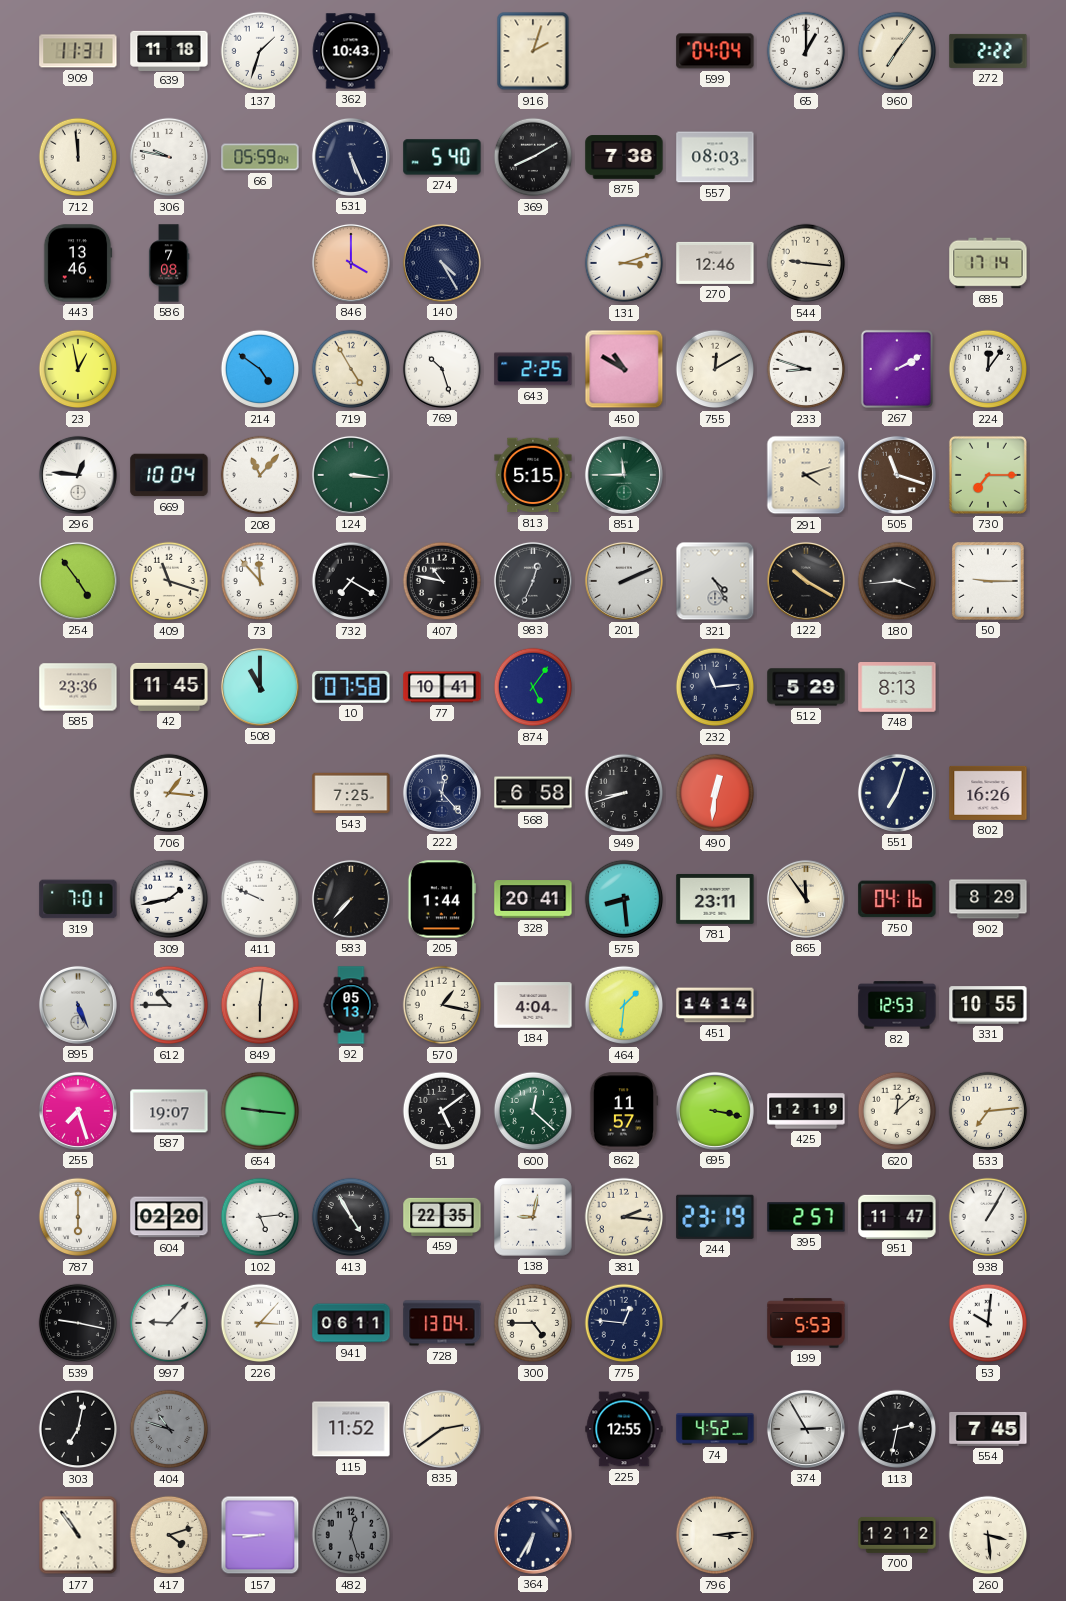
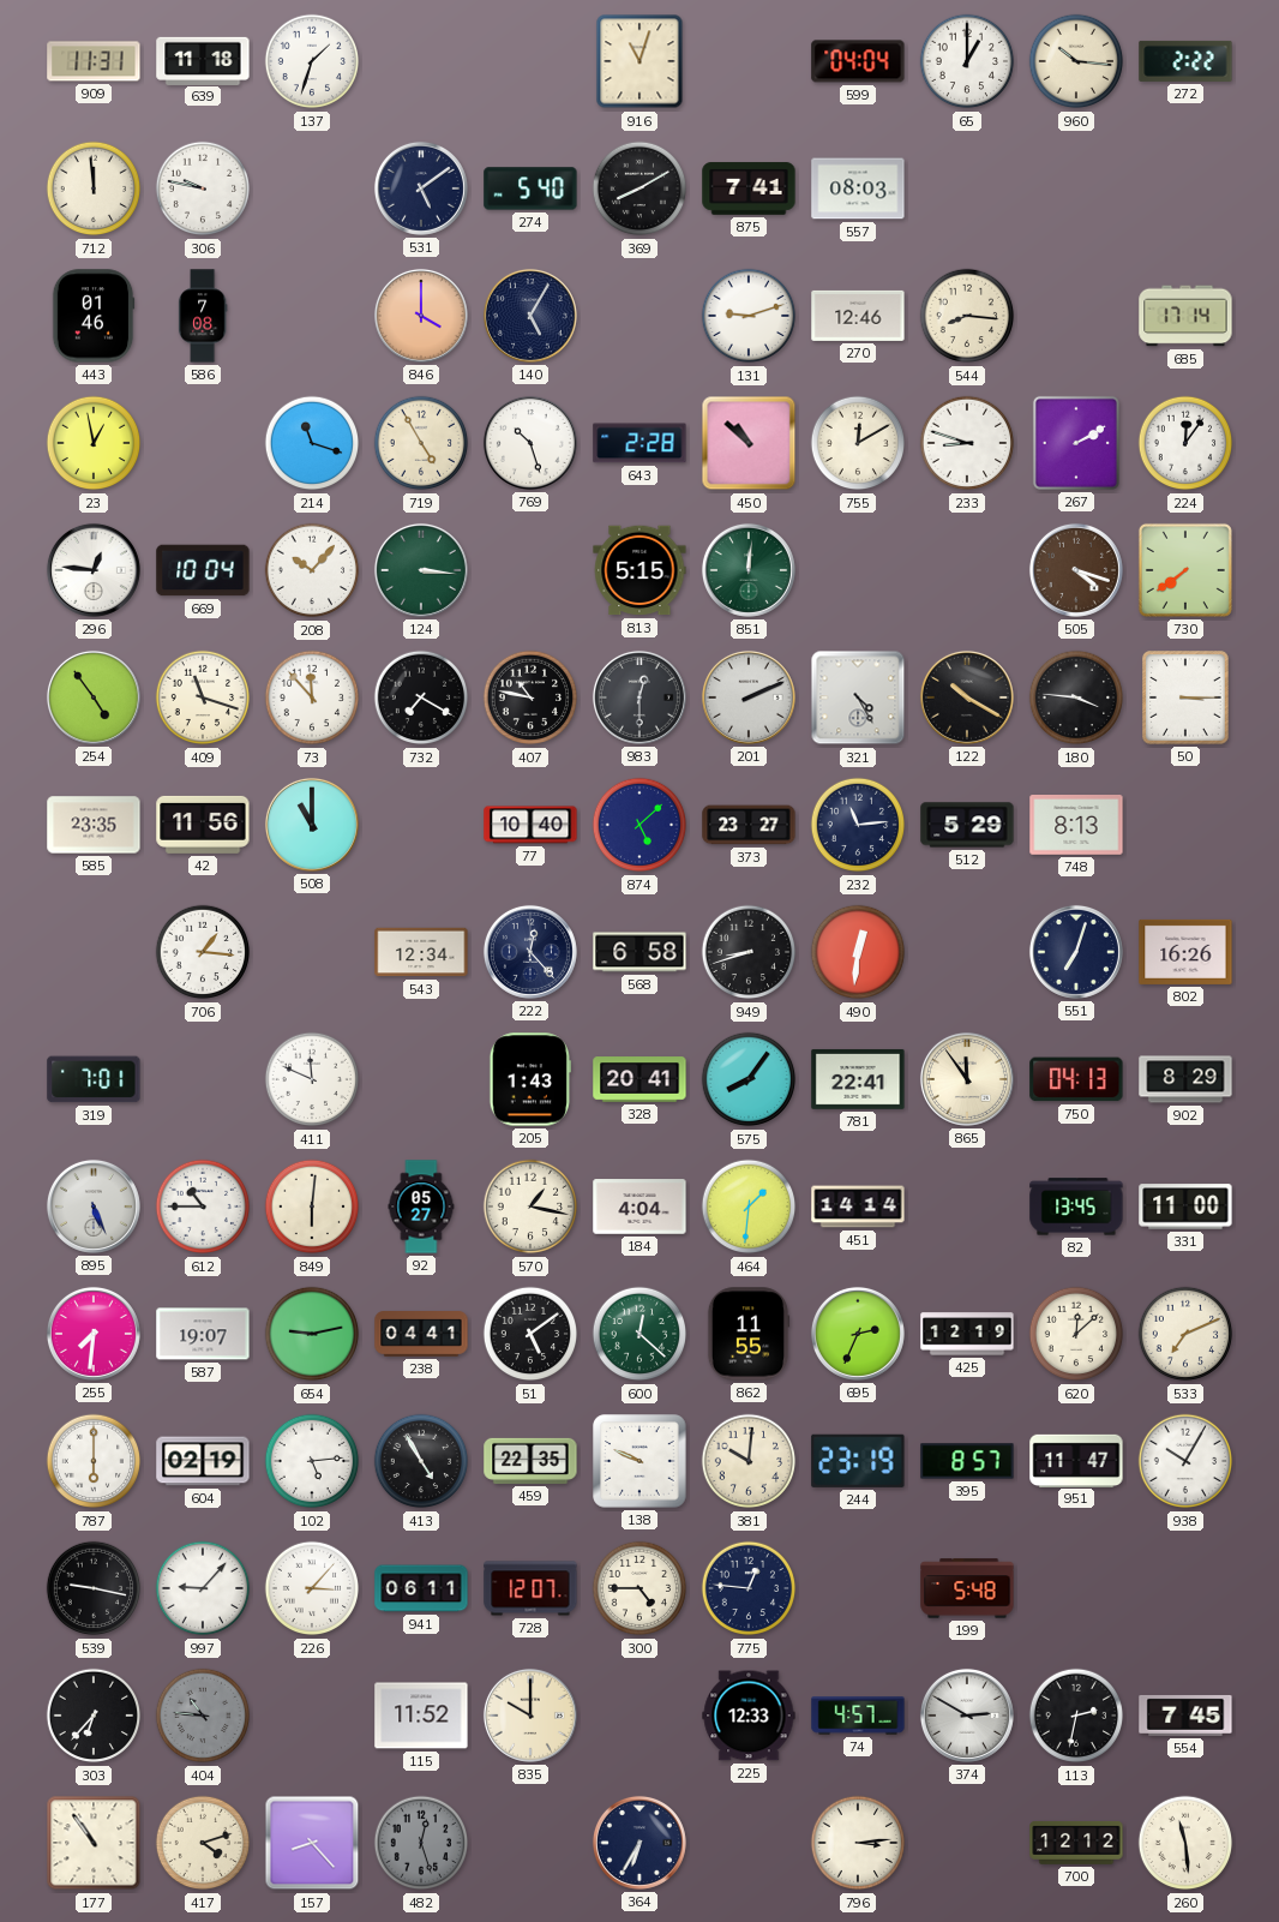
362: 10:43 -> none
916: 2:03 -> 11:03
960: 7:06 -> 10:16
66: 05:59 -> none
531: 5:26 -> 5:09
875: 7:38 -> 7:41
443: 13:46 -> 01:46
140: 4:25 -> 5:05
131: 3:12 -> 9:12
544: 9:16 -> 8:16
214: 4:51 -> 11:18
643: 2:25 -> 2:28
450: 10:50 -> 10:52
208: 11:07 -> 10:07
851: 11:45 -> 12:01
291: 4:12 -> none
505: 11:18 -> 4:18
730: 7:15 -> 7:39
983: 12:34 -> 12:30
180: 3:44 -> 3:46
50: 9:15 -> 3:15
585: 23:36 -> 23:35
42: 11:45 -> 11:56
10: 07:58 -> none
77: 10:41 -> 10:40
874: 5:06 -> 5:08
373: none -> 23:27
543: 7:25 -> 12:34
309: 1:43 -> none
411: 9:49 -> 11:49
583: 7:37 -> none
205: 1:44 -> 1:43
575: 8:29 -> 8:06
781: 23:11 -> 22:41
750: 04:16 -> 04:13
92: 05:13 -> 05:27
82: 12:53 -> 13:45
331: 10:55 -> 11:00
255: 7:27 -> 7:31
654: 9:16 -> 9:13
238: none -> 04:41
862: 11:57 -> 11:55
695: 3:17 -> 2:34
533: 7:14 -> 7:11
604: 02:20 -> 02:19
138: 9:02 -> 9:49
381: 2:16 -> 10:01
395: 2:57 -> 8:57
938: 1:05 -> 10:05
728: 13:04 -> 12:07
199: 5:53 -> 5:48
53: 10:01 -> none
303: 7:02 -> 6:37
404: 10:48 -> 10:46
835: 2:39 -> 10:00
225: 12:55 -> 12:33
74: 4:52 -> 4:57
374: 2:55 -> 2:50
157: 8:45 -> 8:23
260: 3:29 -> 11:29
